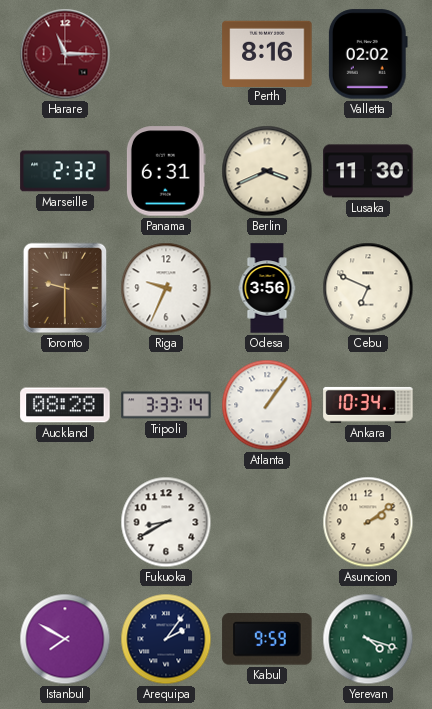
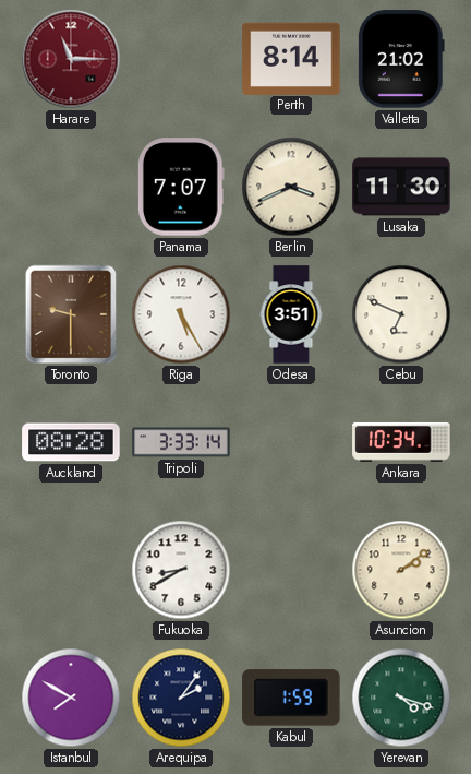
Perth: 8:16 -> 8:14
Valletta: 02:02 -> 21:02
Marseille: 2:32 -> none
Panama: 6:31 -> 7:07
Riga: 9:34 -> 5:25
Odesa: 3:56 -> 3:51
Atlanta: 1:06 -> none
Kabul: 9:59 -> 1:59
